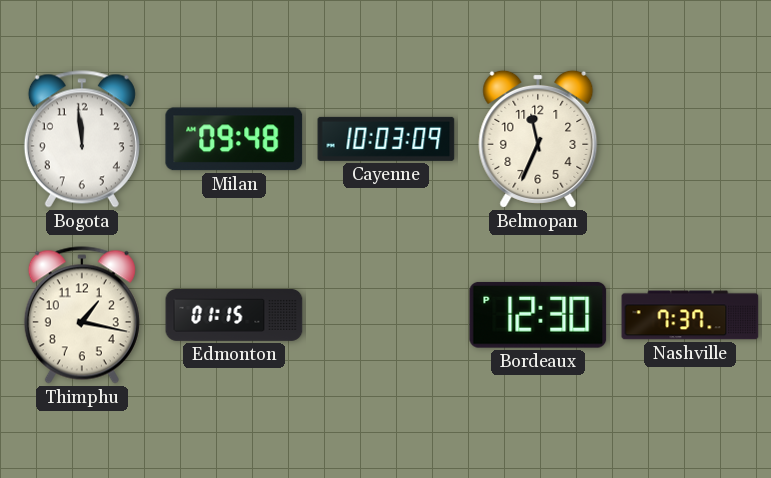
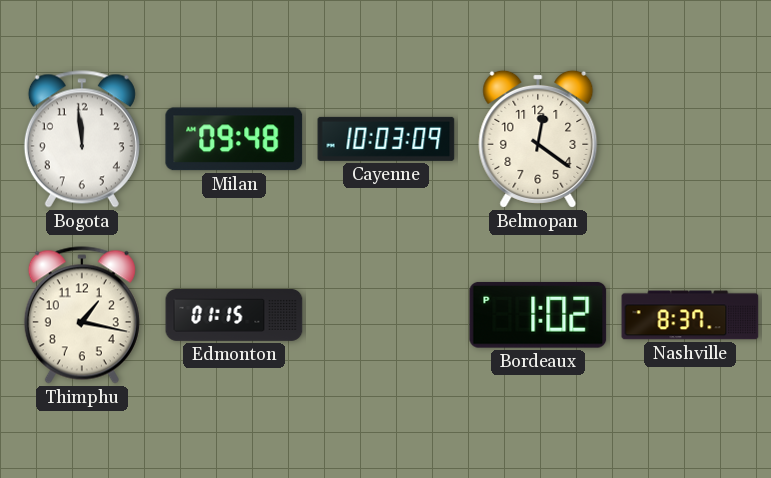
Belmopan: 11:34 -> 12:21
Bordeaux: 12:30 -> 1:02
Nashville: 7:37 -> 8:37
